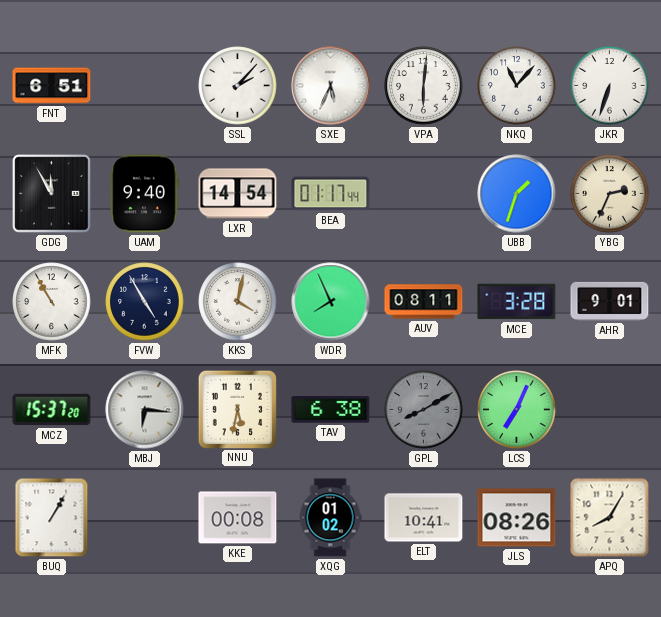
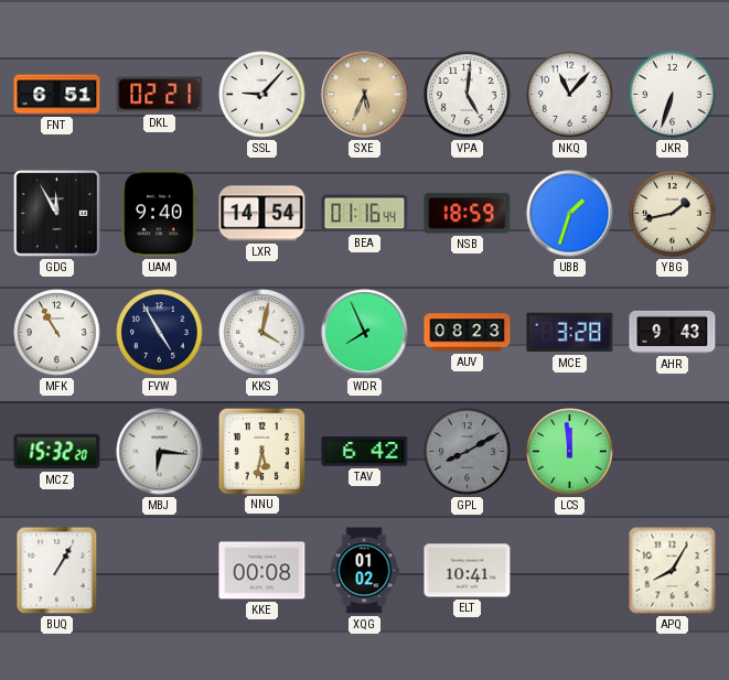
DKL: none -> 02:21
SSL: 2:07 -> 9:07
SXE dial: white -> champagne
VPA: 6:01 -> 5:01
BEA: 01:17 -> 01:16
NSB: none -> 18:59
YBG: 2:34 -> 1:43
AUV: 08:11 -> 08:23
AHR: 9:01 -> 9:43
MCZ: 15:37 -> 15:32
TAV: 6:38 -> 6:42
LCS: 7:04 -> 11:59
JLS: 08:26 -> none
